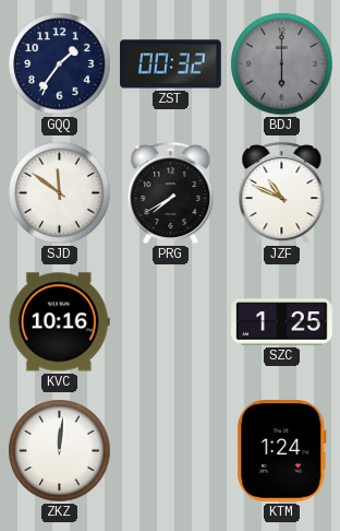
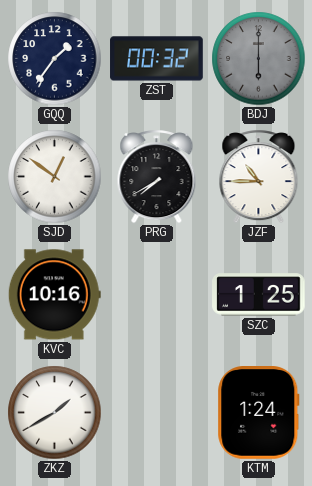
SJD: 11:51 -> 12:51
JZF: 10:49 -> 10:45
ZKZ: 12:01 -> 1:40
